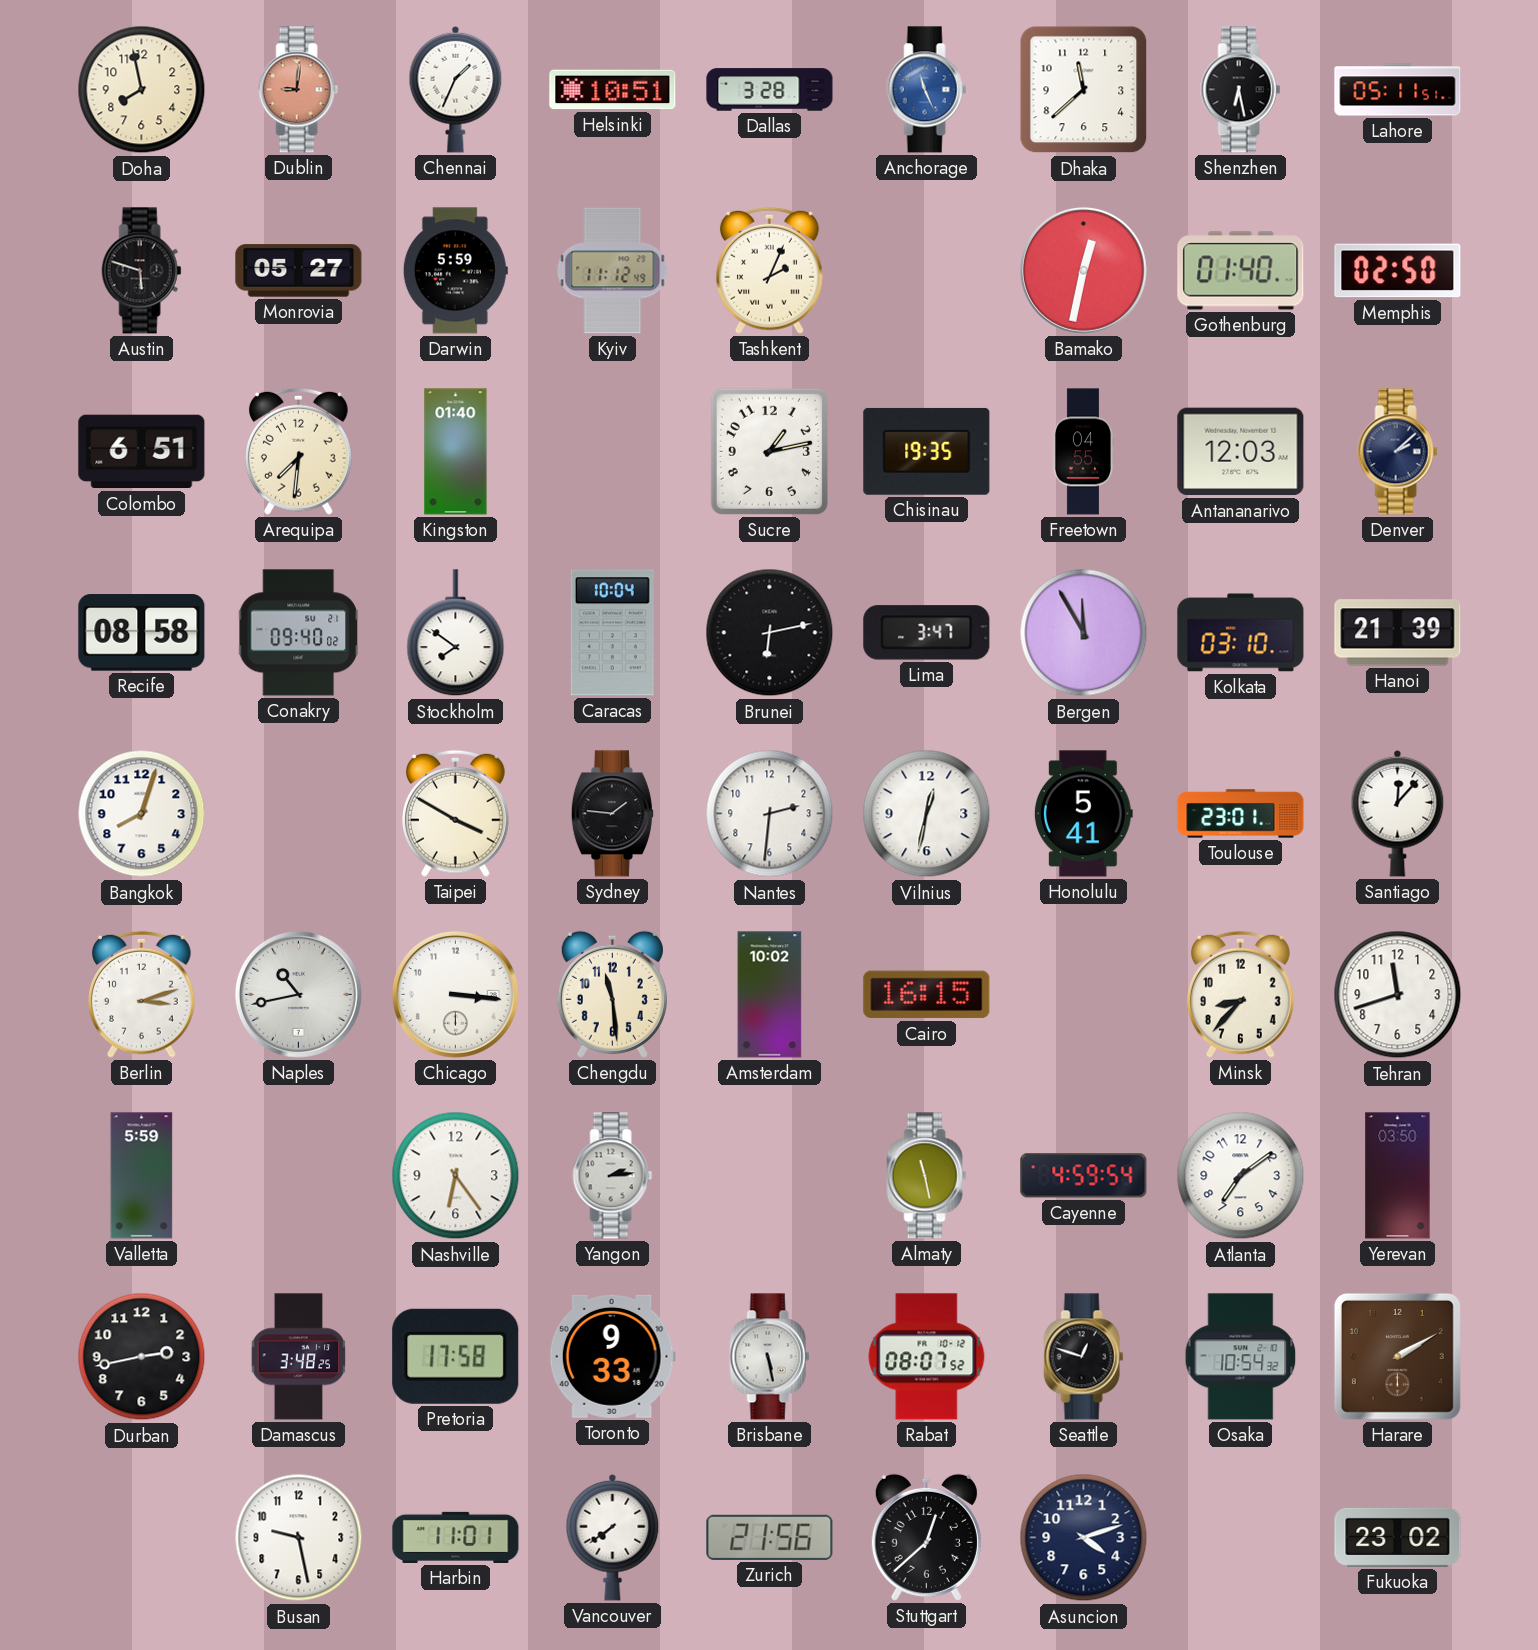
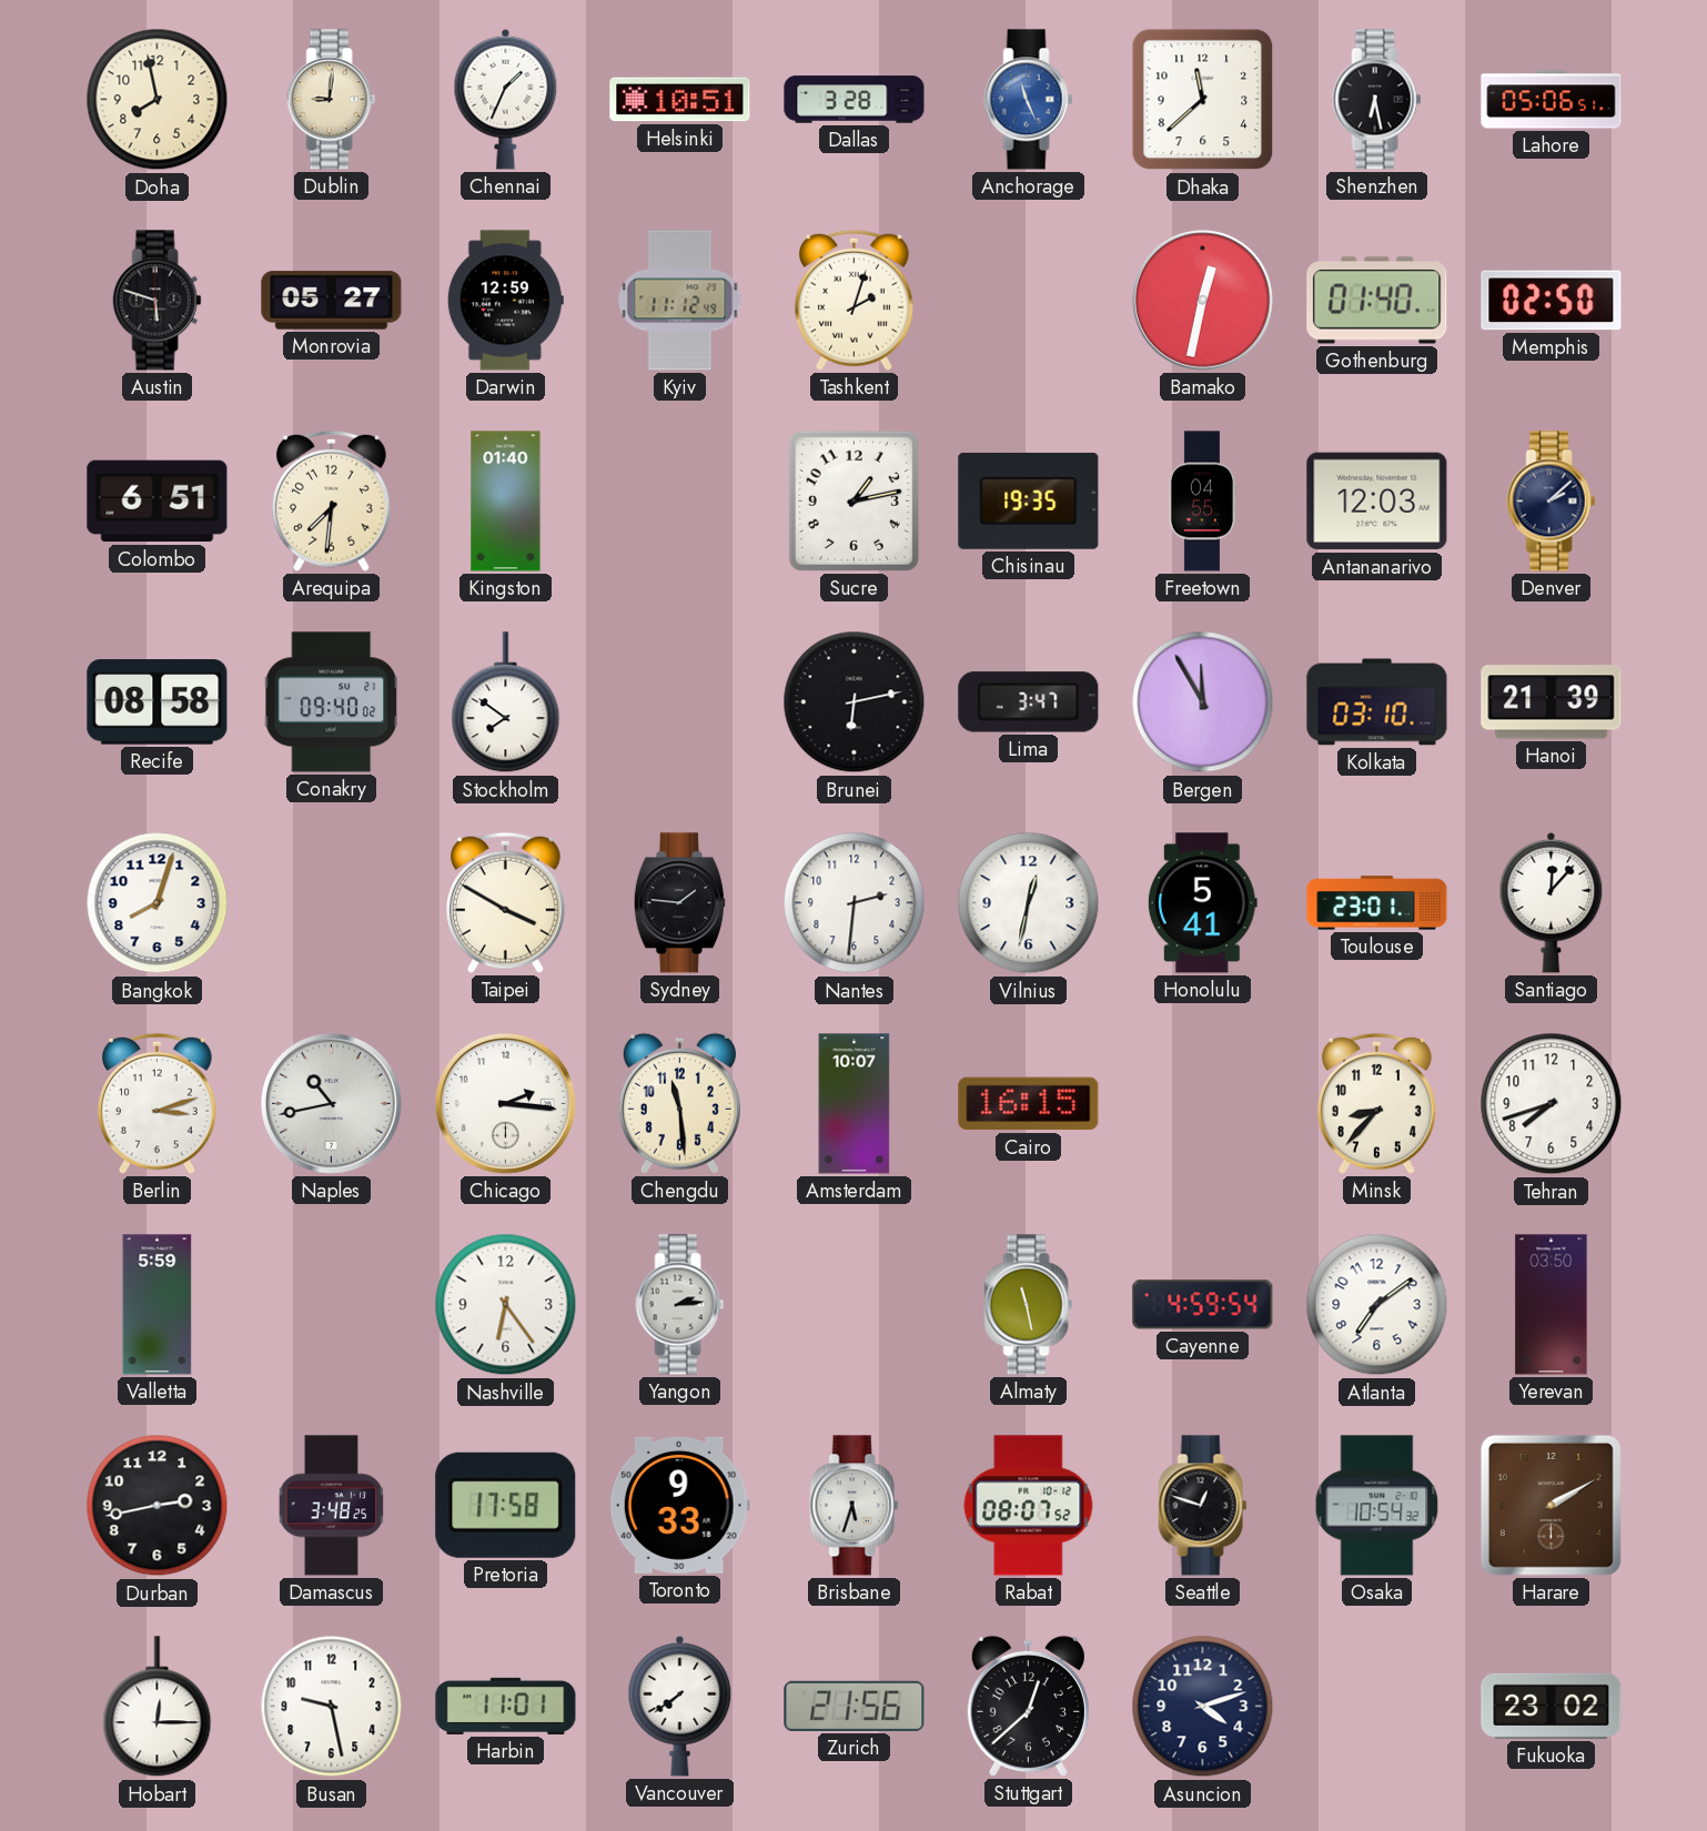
Dublin dial: salmon -> cream
Lahore: 05:11 -> 05:06
Darwin: 5:59 -> 12:59
Tashkent: 2:04 -> 2:03
Caracas: 10:04 -> none
Chicago: 3:16 -> 2:16
Amsterdam: 10:02 -> 10:07
Tehran: 11:42 -> 7:42
Brisbane: 5:28 -> 5:33
Hobart: none -> 12:15
